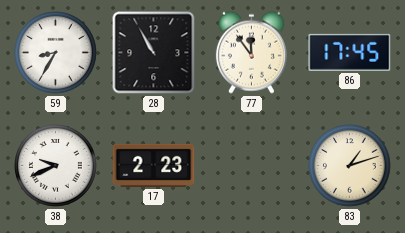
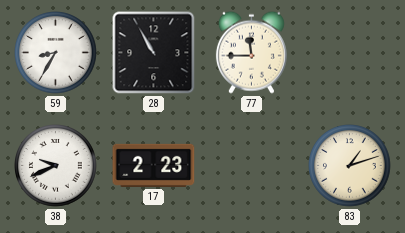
77: 11:54 -> 11:45
86: 17:45 -> none
